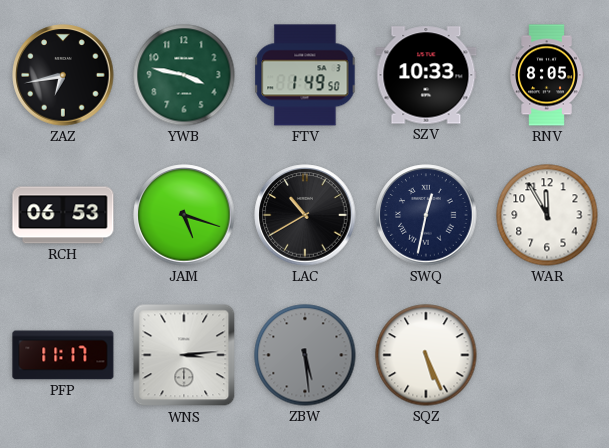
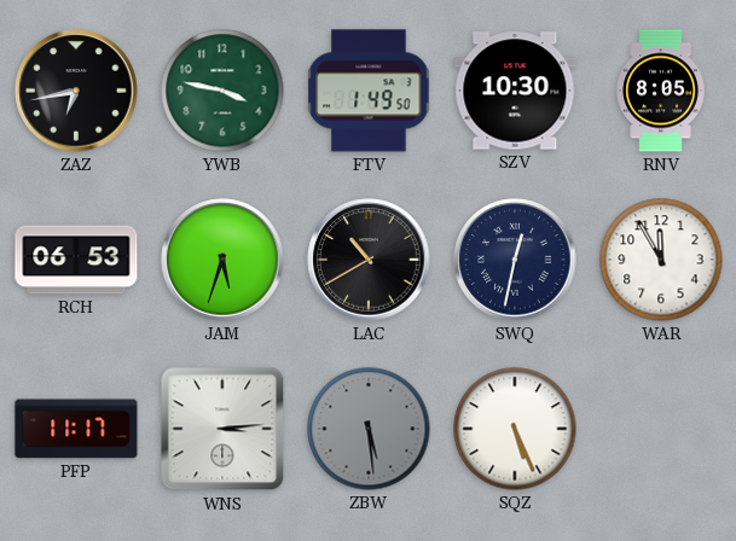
SZV: 10:33 -> 10:30
JAM: 5:18 -> 5:33
